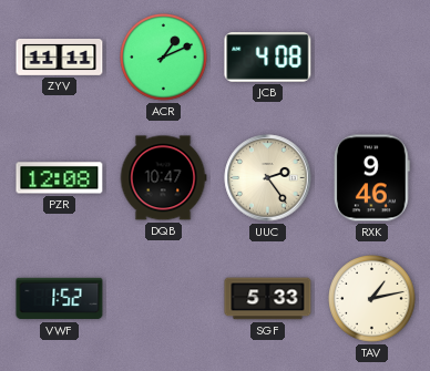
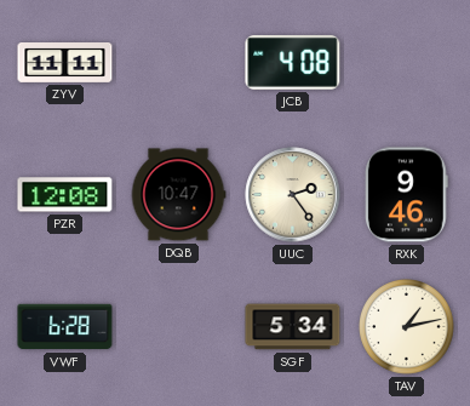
ACR: 1:11 -> none
VWF: 1:52 -> 6:28
SGF: 5:33 -> 5:34
